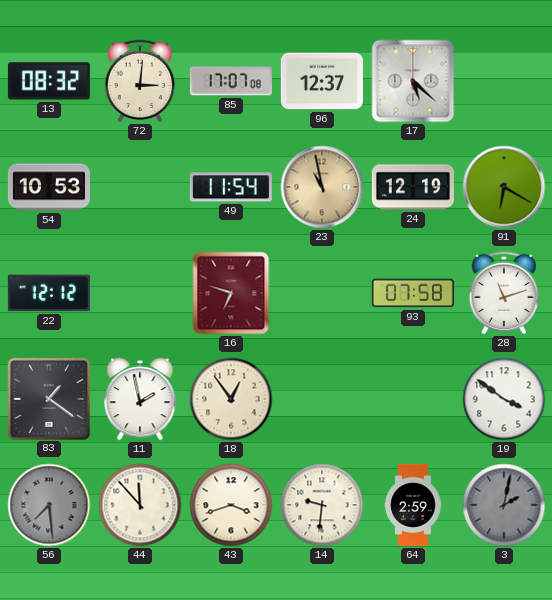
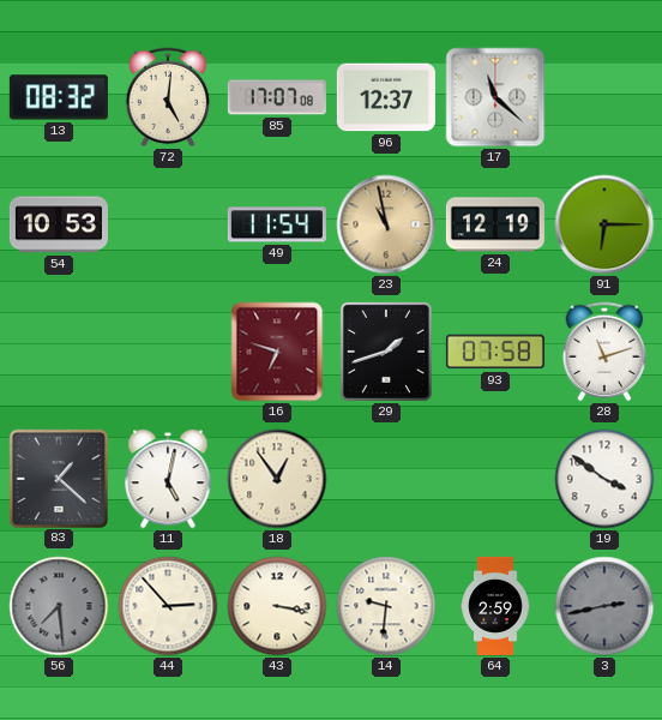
72: 3:01 -> 5:01
17: 5:22 -> 11:22
91: 6:20 -> 6:15
22: 12:12 -> none
29: none -> 1:42
83: 1:21 -> 1:22
11: 1:58 -> 5:02
44: 11:53 -> 2:53
43: 3:42 -> 3:17
3: 2:02 -> 2:43
